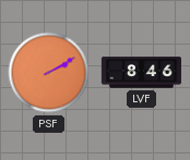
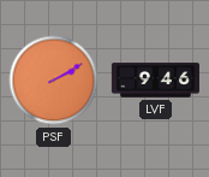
LVF: 8:46 -> 9:46
